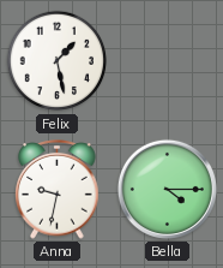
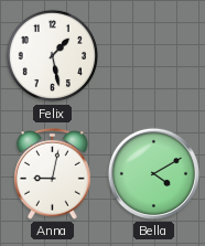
Anna: 9:32 -> 9:02
Bella: 4:15 -> 4:10
